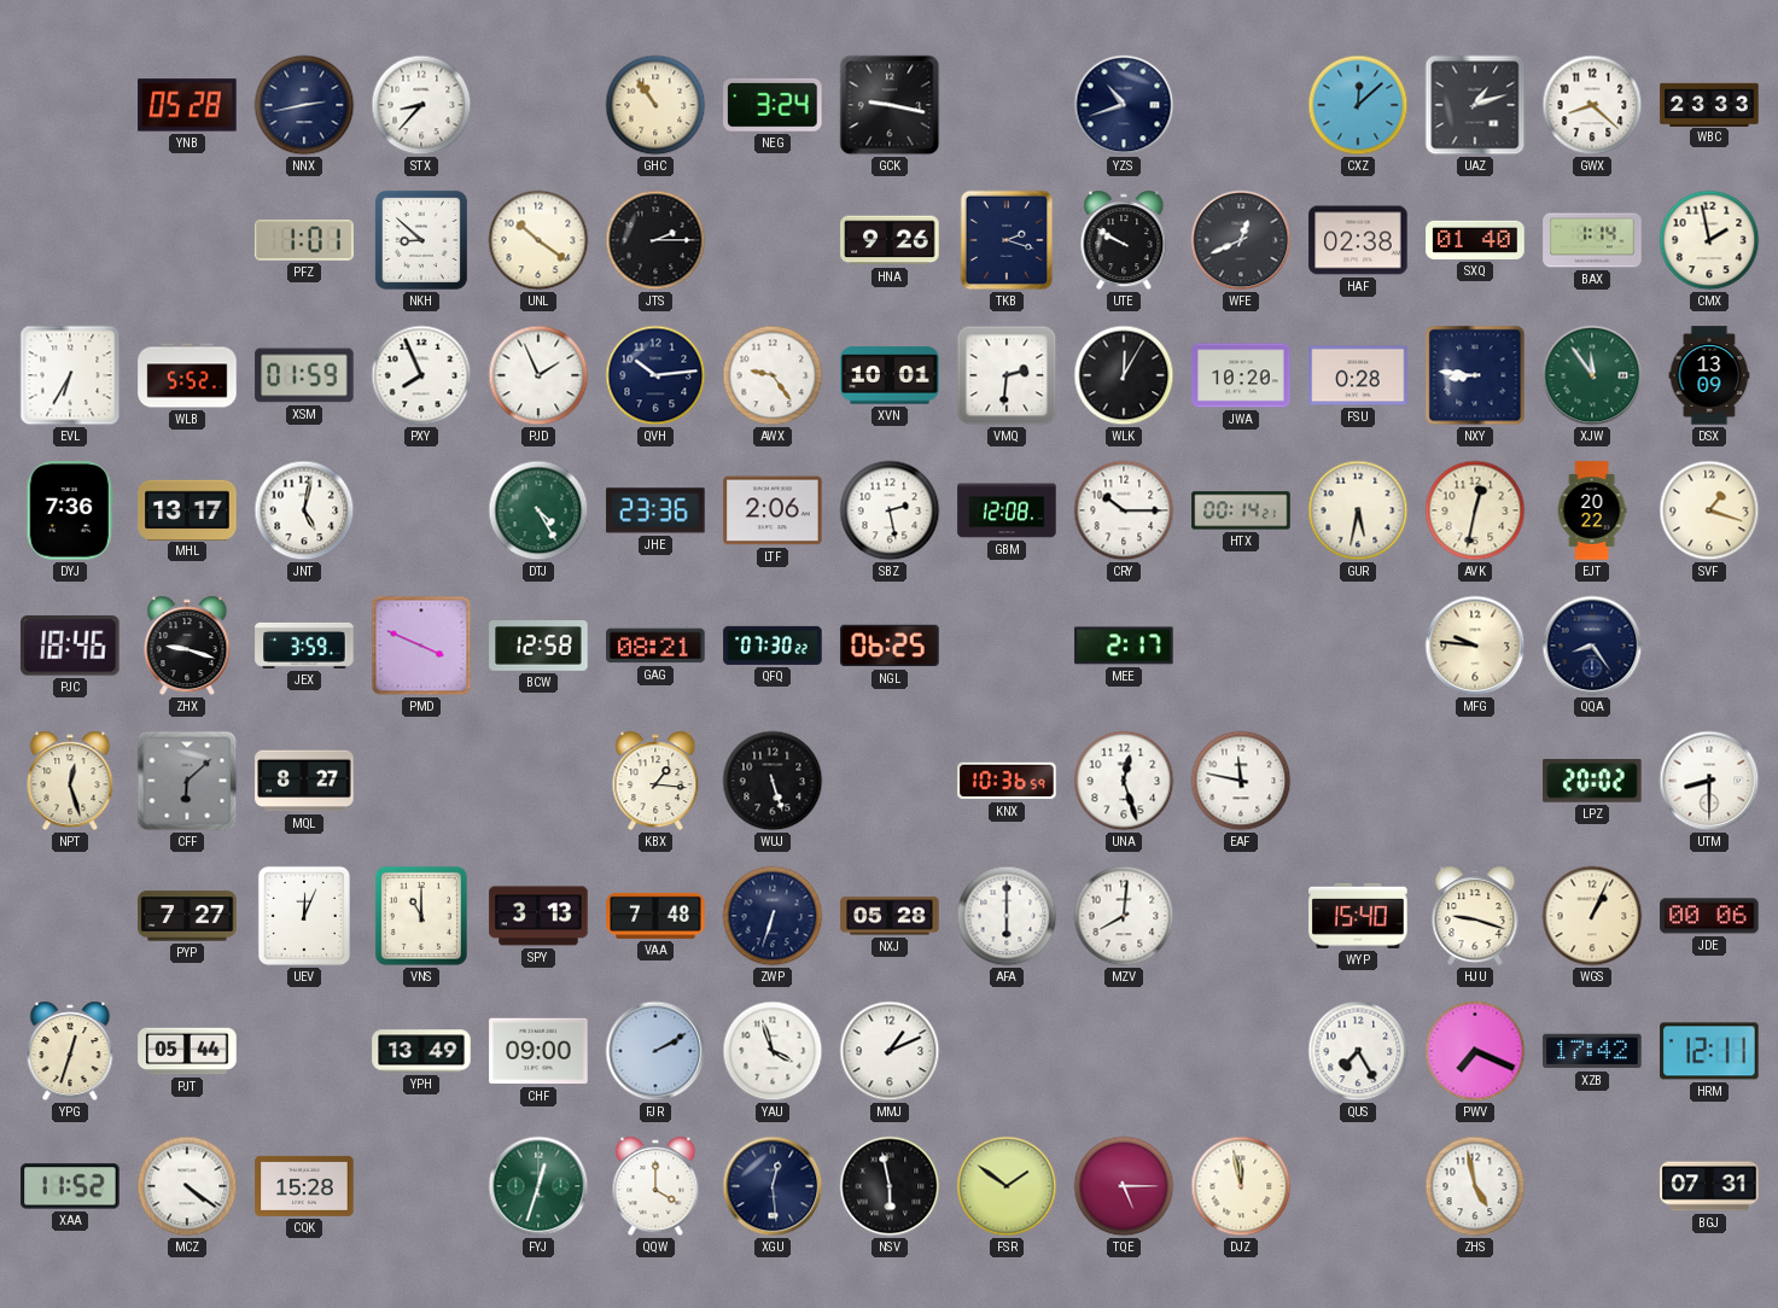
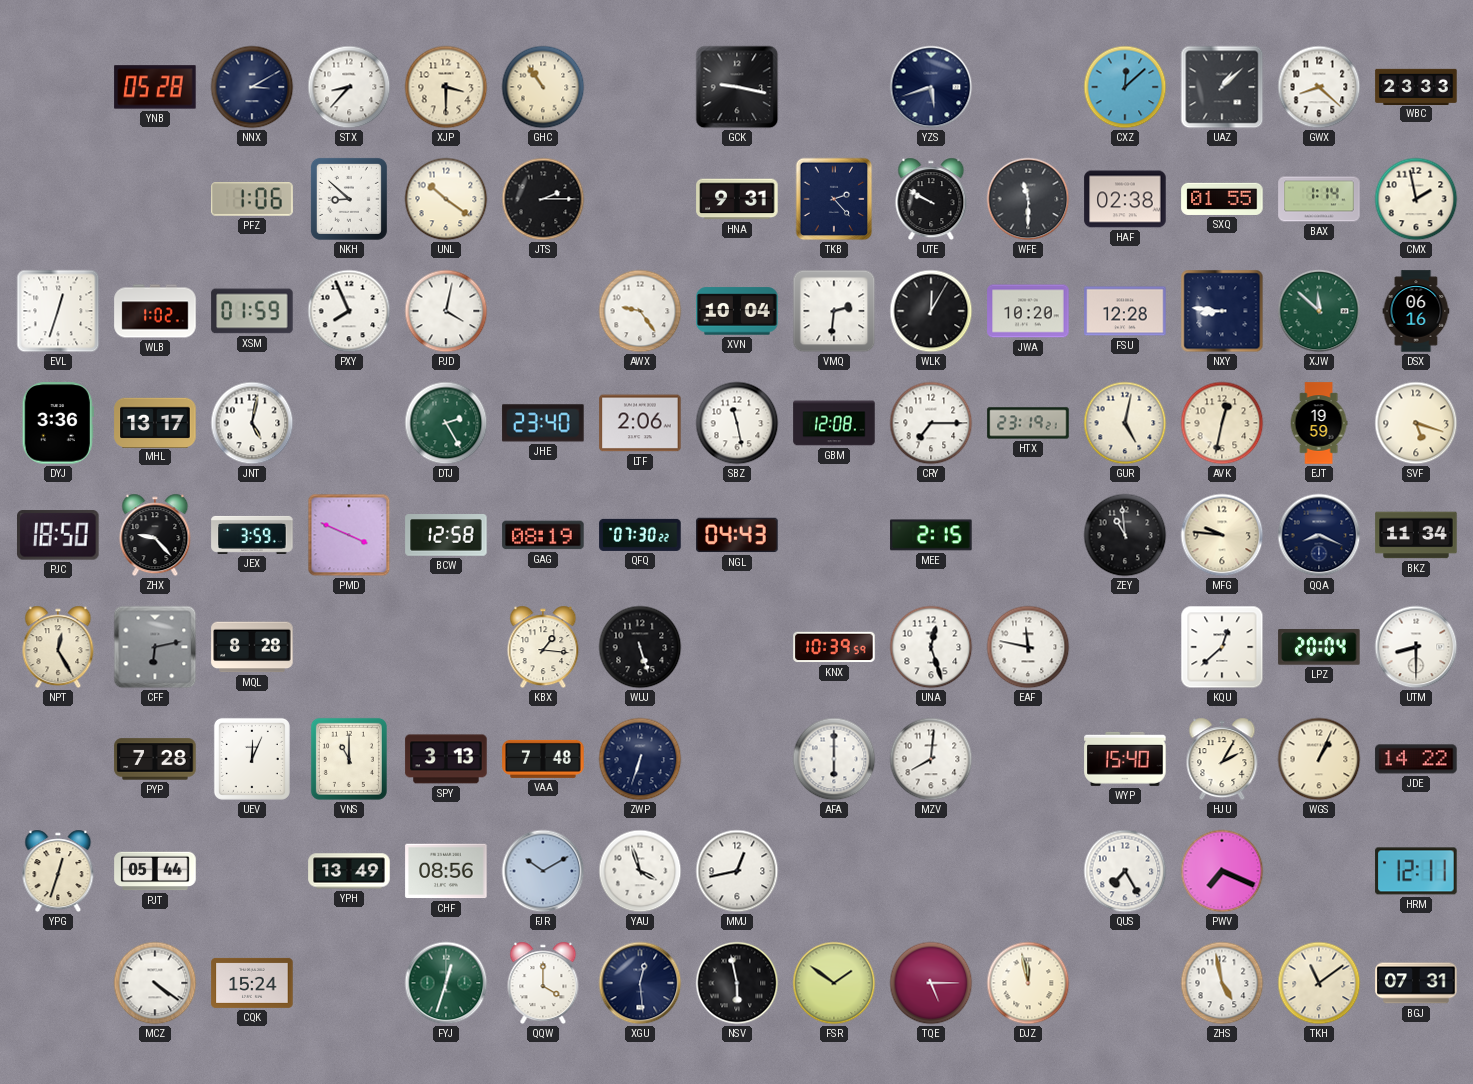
NNX: 2:43 -> 3:10
XJP: none -> 3:30
NEG: 3:24 -> none
YZS: 10:42 -> 5:42
UAZ: 1:12 -> 1:08
PFZ: 1:01 -> 1:06
HNA: 9:26 -> 9:31
TKB: 2:18 -> 2:23
WFE: 12:41 -> 11:30
SXQ: 01:40 -> 01:55
EVL: 6:35 -> 12:33
WLB: 5:52 -> 1:02
PJD: 1:56 -> 4:02
QVH: 10:14 -> none
XVN: 10:01 -> 10:04
FSU: 0:28 -> 12:28
XJW: 11:54 -> 11:52
DSX: 13:09 -> 06:16
DYJ: 7:36 -> 3:36
DTJ: 4:25 -> 2:25
JHE: 23:36 -> 23:40
SBZ: 2:28 -> 11:28
CRY: 10:15 -> 7:15
HTX: 00:14 -> 23:19
GUR: 5:32 -> 5:02
EJT: 20:22 -> 19:59
SVF: 1:18 -> 5:18
PJC: 18:46 -> 18:50
ZHX: 9:18 -> 9:23
GAG: 08:21 -> 08:19
NGL: 06:25 -> 04:43
MEE: 2:17 -> 2:15
ZEY: none -> 10:59
QQA: 8:24 -> 8:19
BKZ: none -> 11:34
NPT: 12:27 -> 12:25
CFF: 6:08 -> 6:13
MQL: 8:27 -> 8:28
KNX: 10:36 -> 10:39
KQU: none -> 12:38
LPZ: 20:02 -> 20:04
PYP: 7:27 -> 7:28
NXJ: 05:28 -> none
HJU: 9:18 -> 2:05
JDE: 00:06 -> 14:22
CHF: 09:00 -> 08:56
FJR: 2:10 -> 10:10
MMJ: 1:11 -> 12:43
XZB: 17:42 -> none
XAA: 11:52 -> none
CQK: 15:28 -> 15:24
TKH: none -> 11:09
